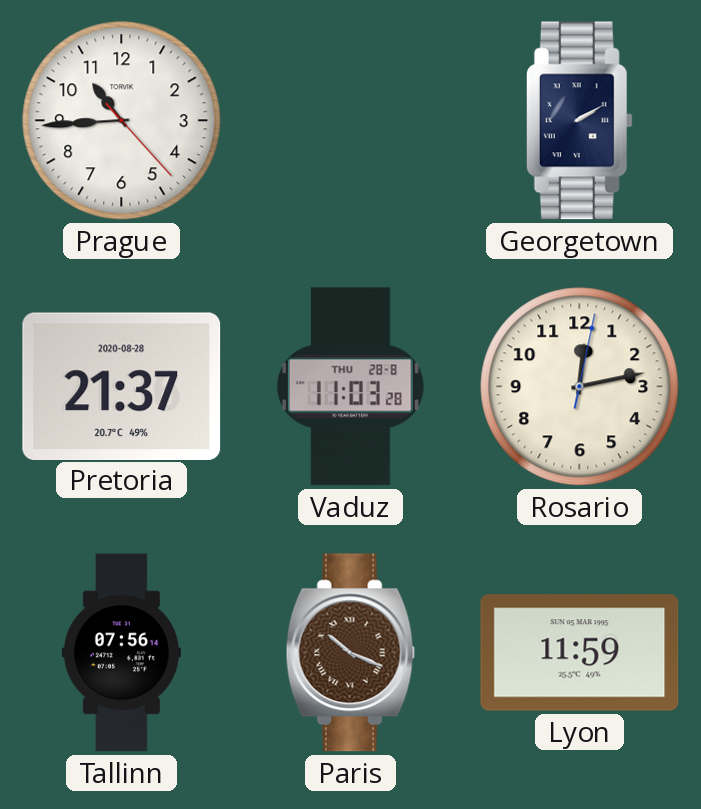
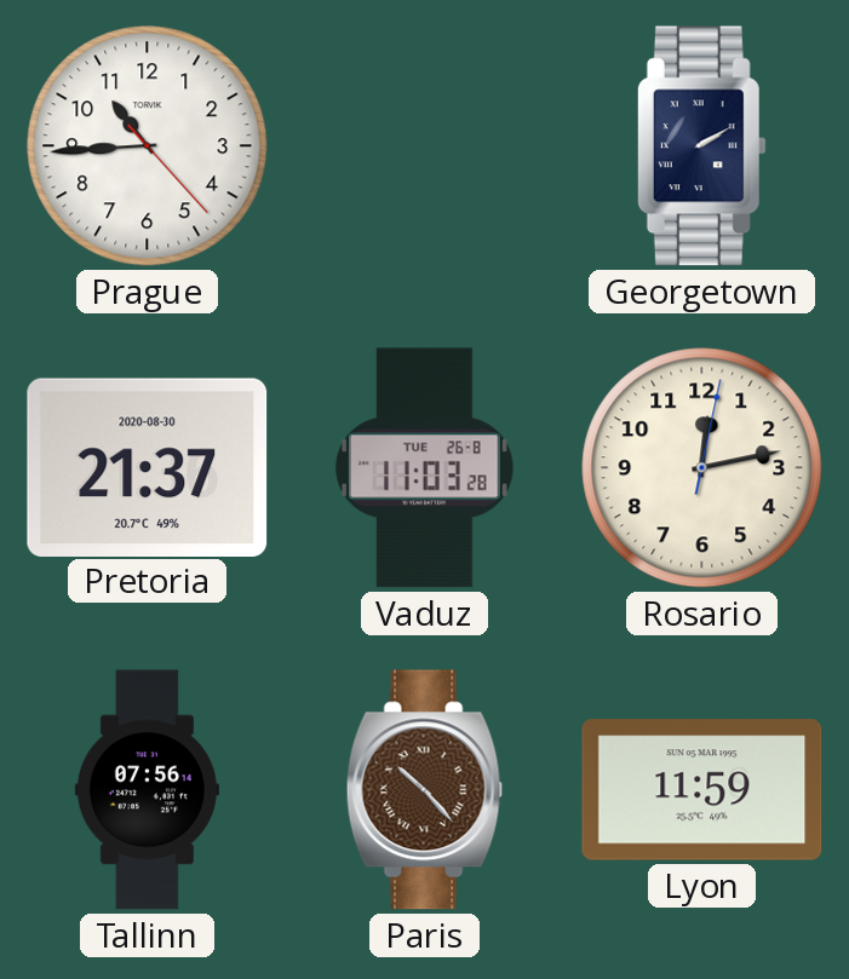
Pretoria date: 2020-08-28 -> 2020-08-30
Vaduz date: THU 28-8 -> TUE 26-8
Paris: 10:19 -> 10:23
